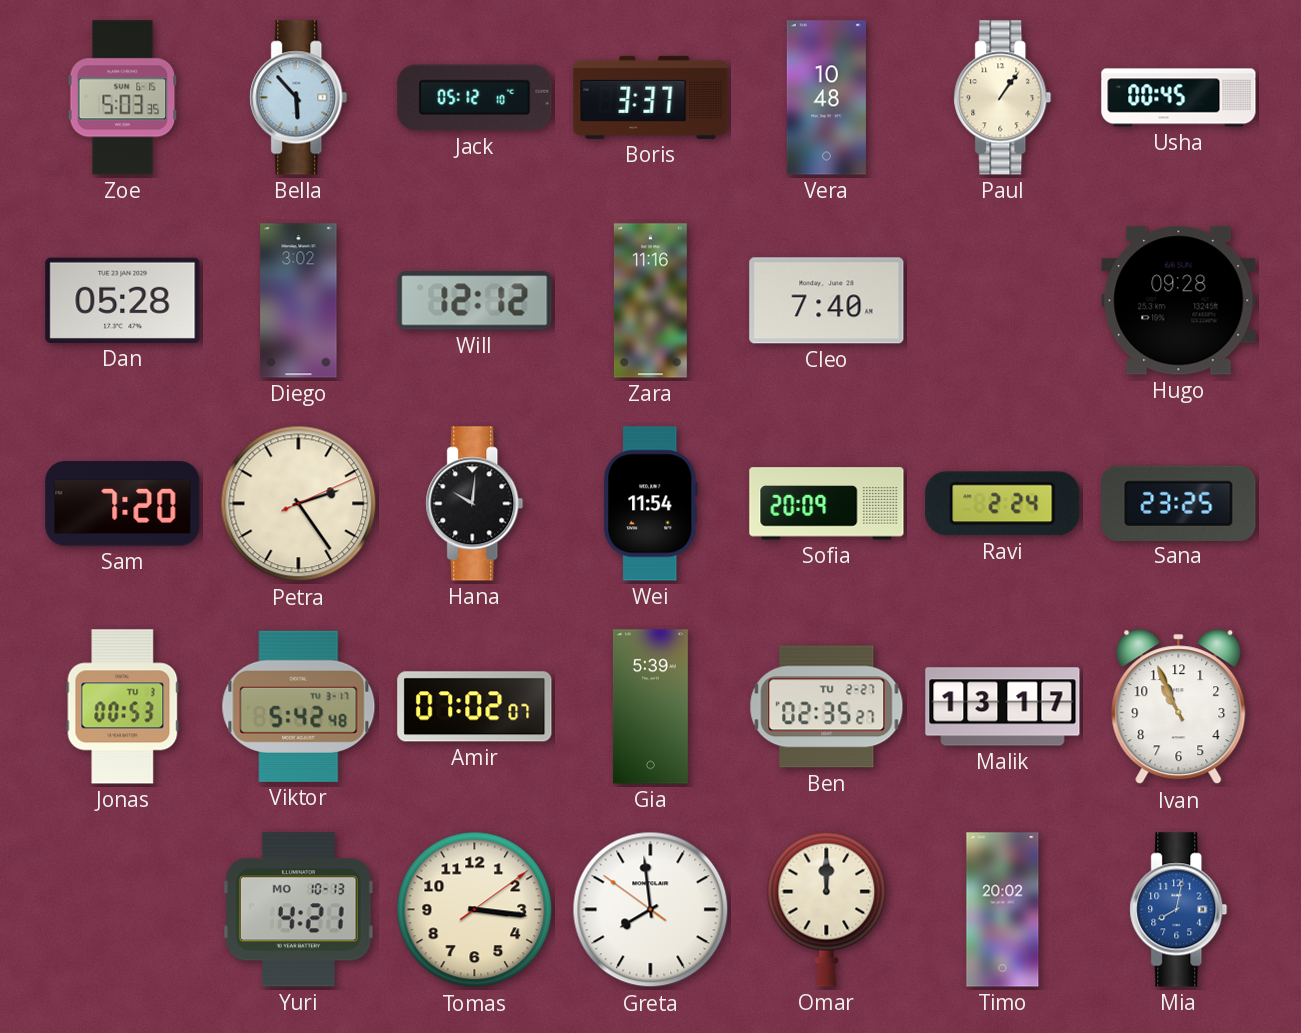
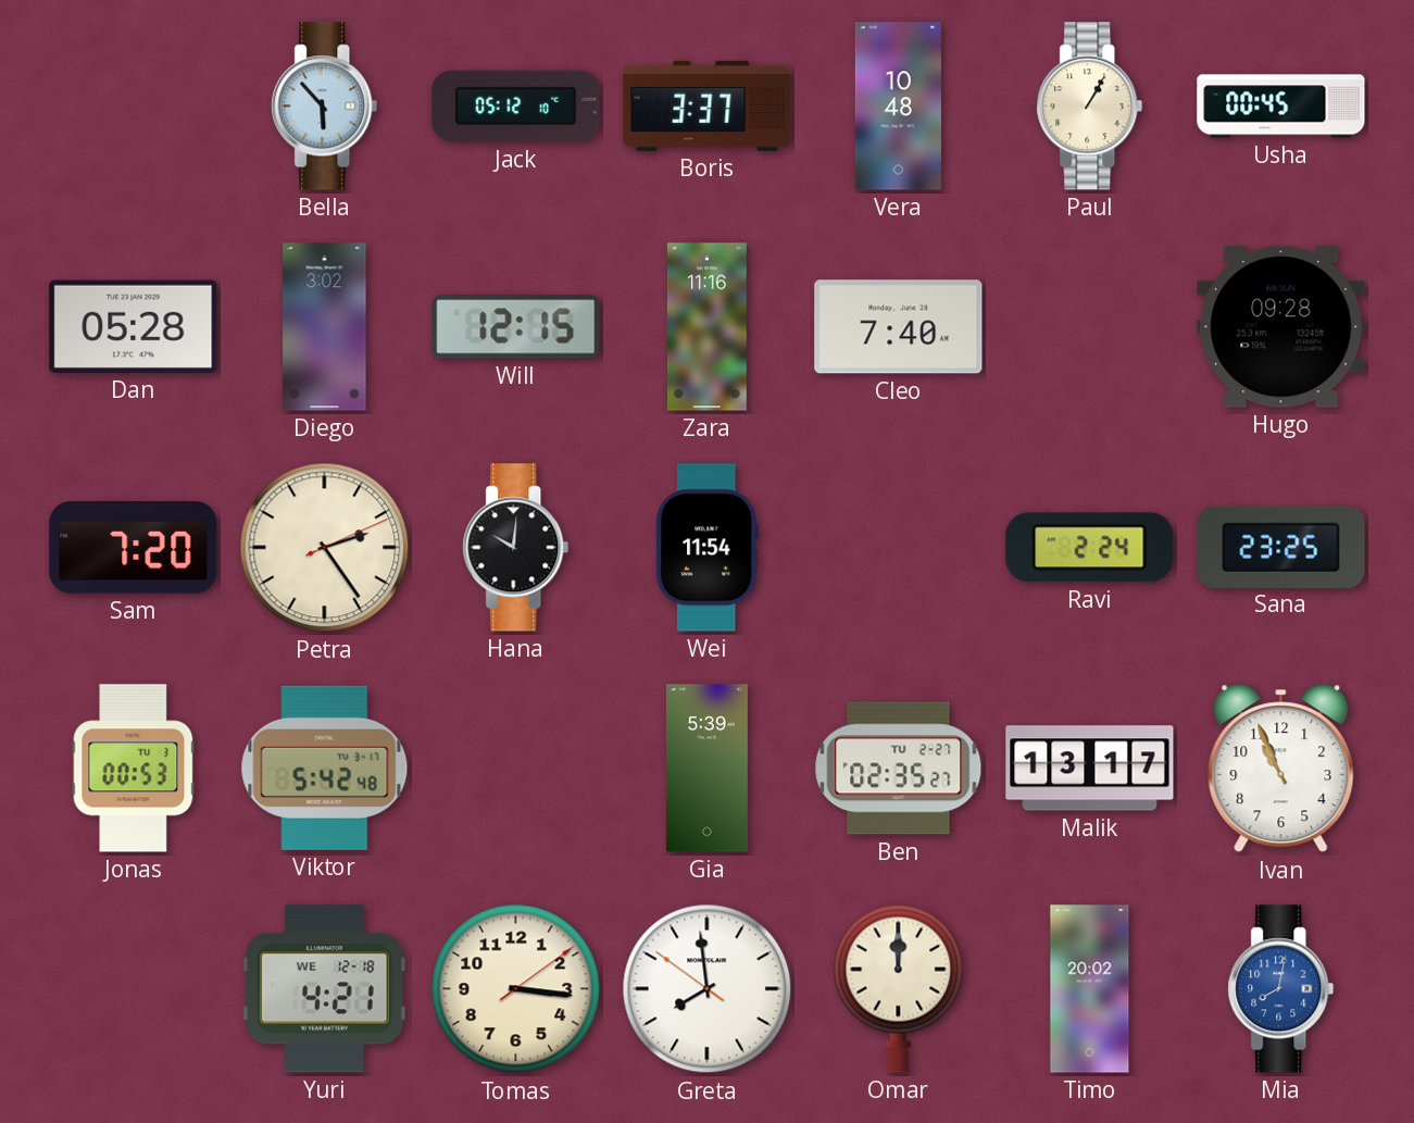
Zoe: 5:03 -> none
Paul: 1:06 -> 1:05
Will: 12:12 -> 12:15
Sofia: 20:09 -> none
Amir: 07:02 -> none
Yuri date: MO 10-13 -> WE 12-18
